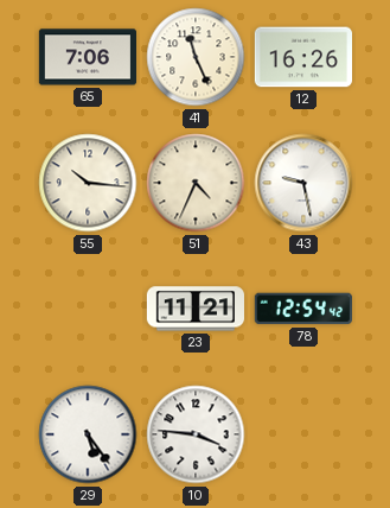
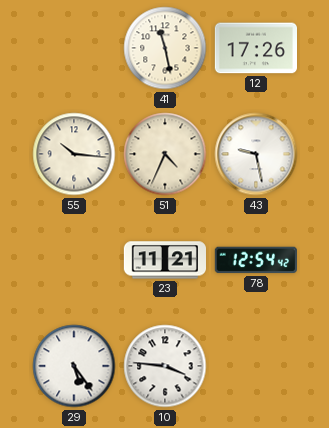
65: 7:06 -> none
41: 11:26 -> 11:28
12: 16:26 -> 17:26
